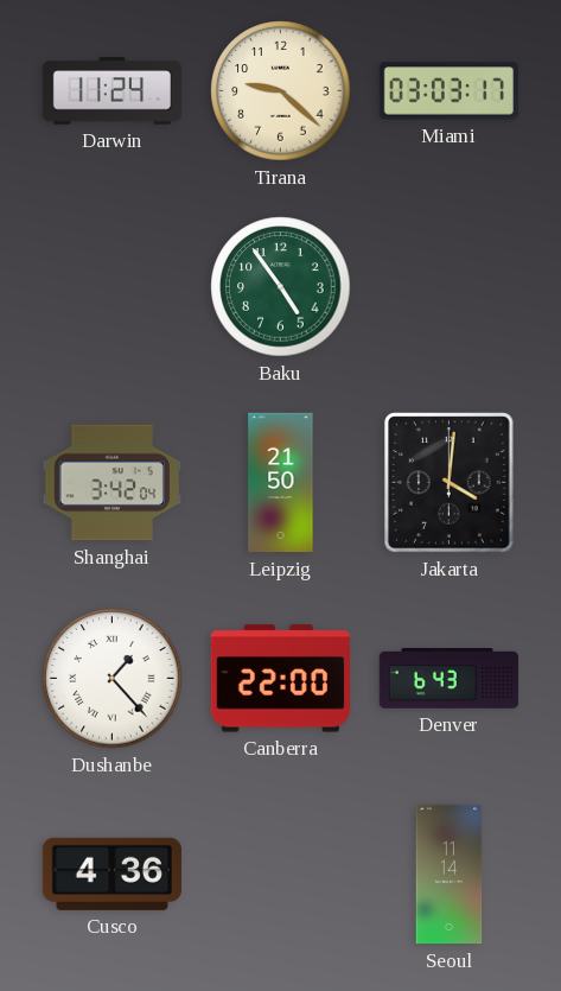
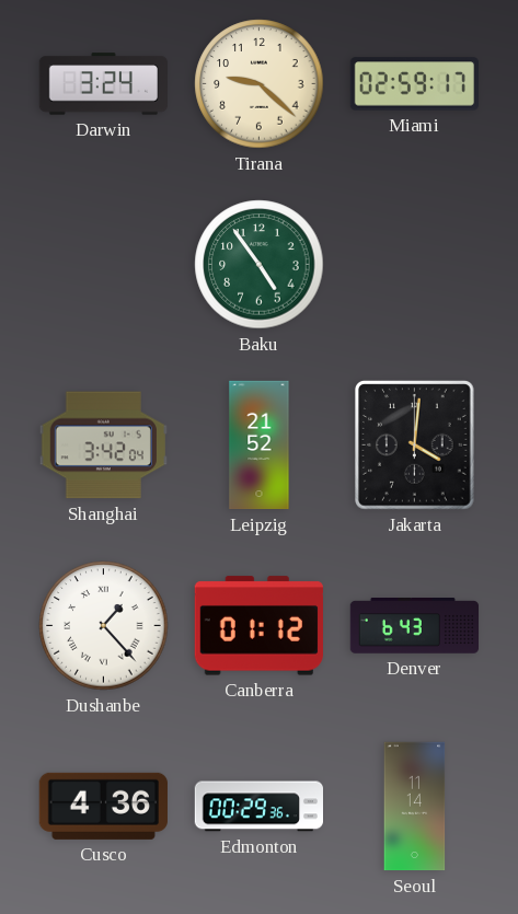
Darwin: 11:24 -> 3:24
Miami: 03:03 -> 02:59
Leipzig: 21:50 -> 21:52
Canberra: 22:00 -> 01:12
Edmonton: none -> 00:29
